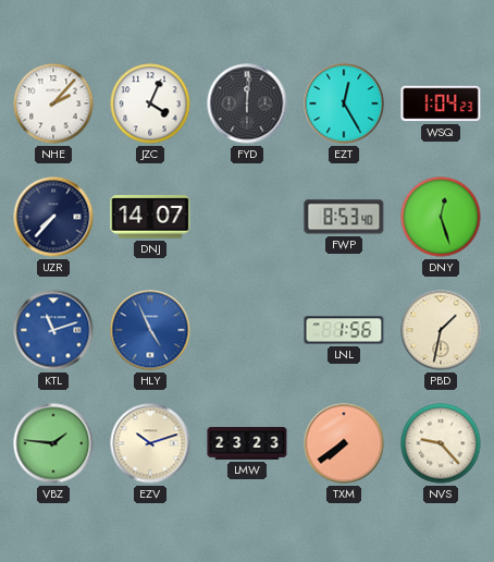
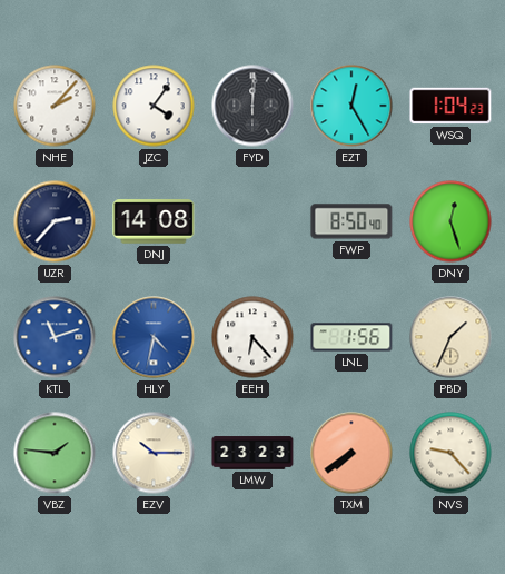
JZC: 4:04 -> 4:06
UZR: 7:37 -> 2:37
DNJ: 14:07 -> 14:08
FWP: 8:53 -> 8:50
HLY: 4:56 -> 4:32
EEH: none -> 6:23
PBD: 1:32 -> 1:34
EZV: 10:12 -> 10:15
